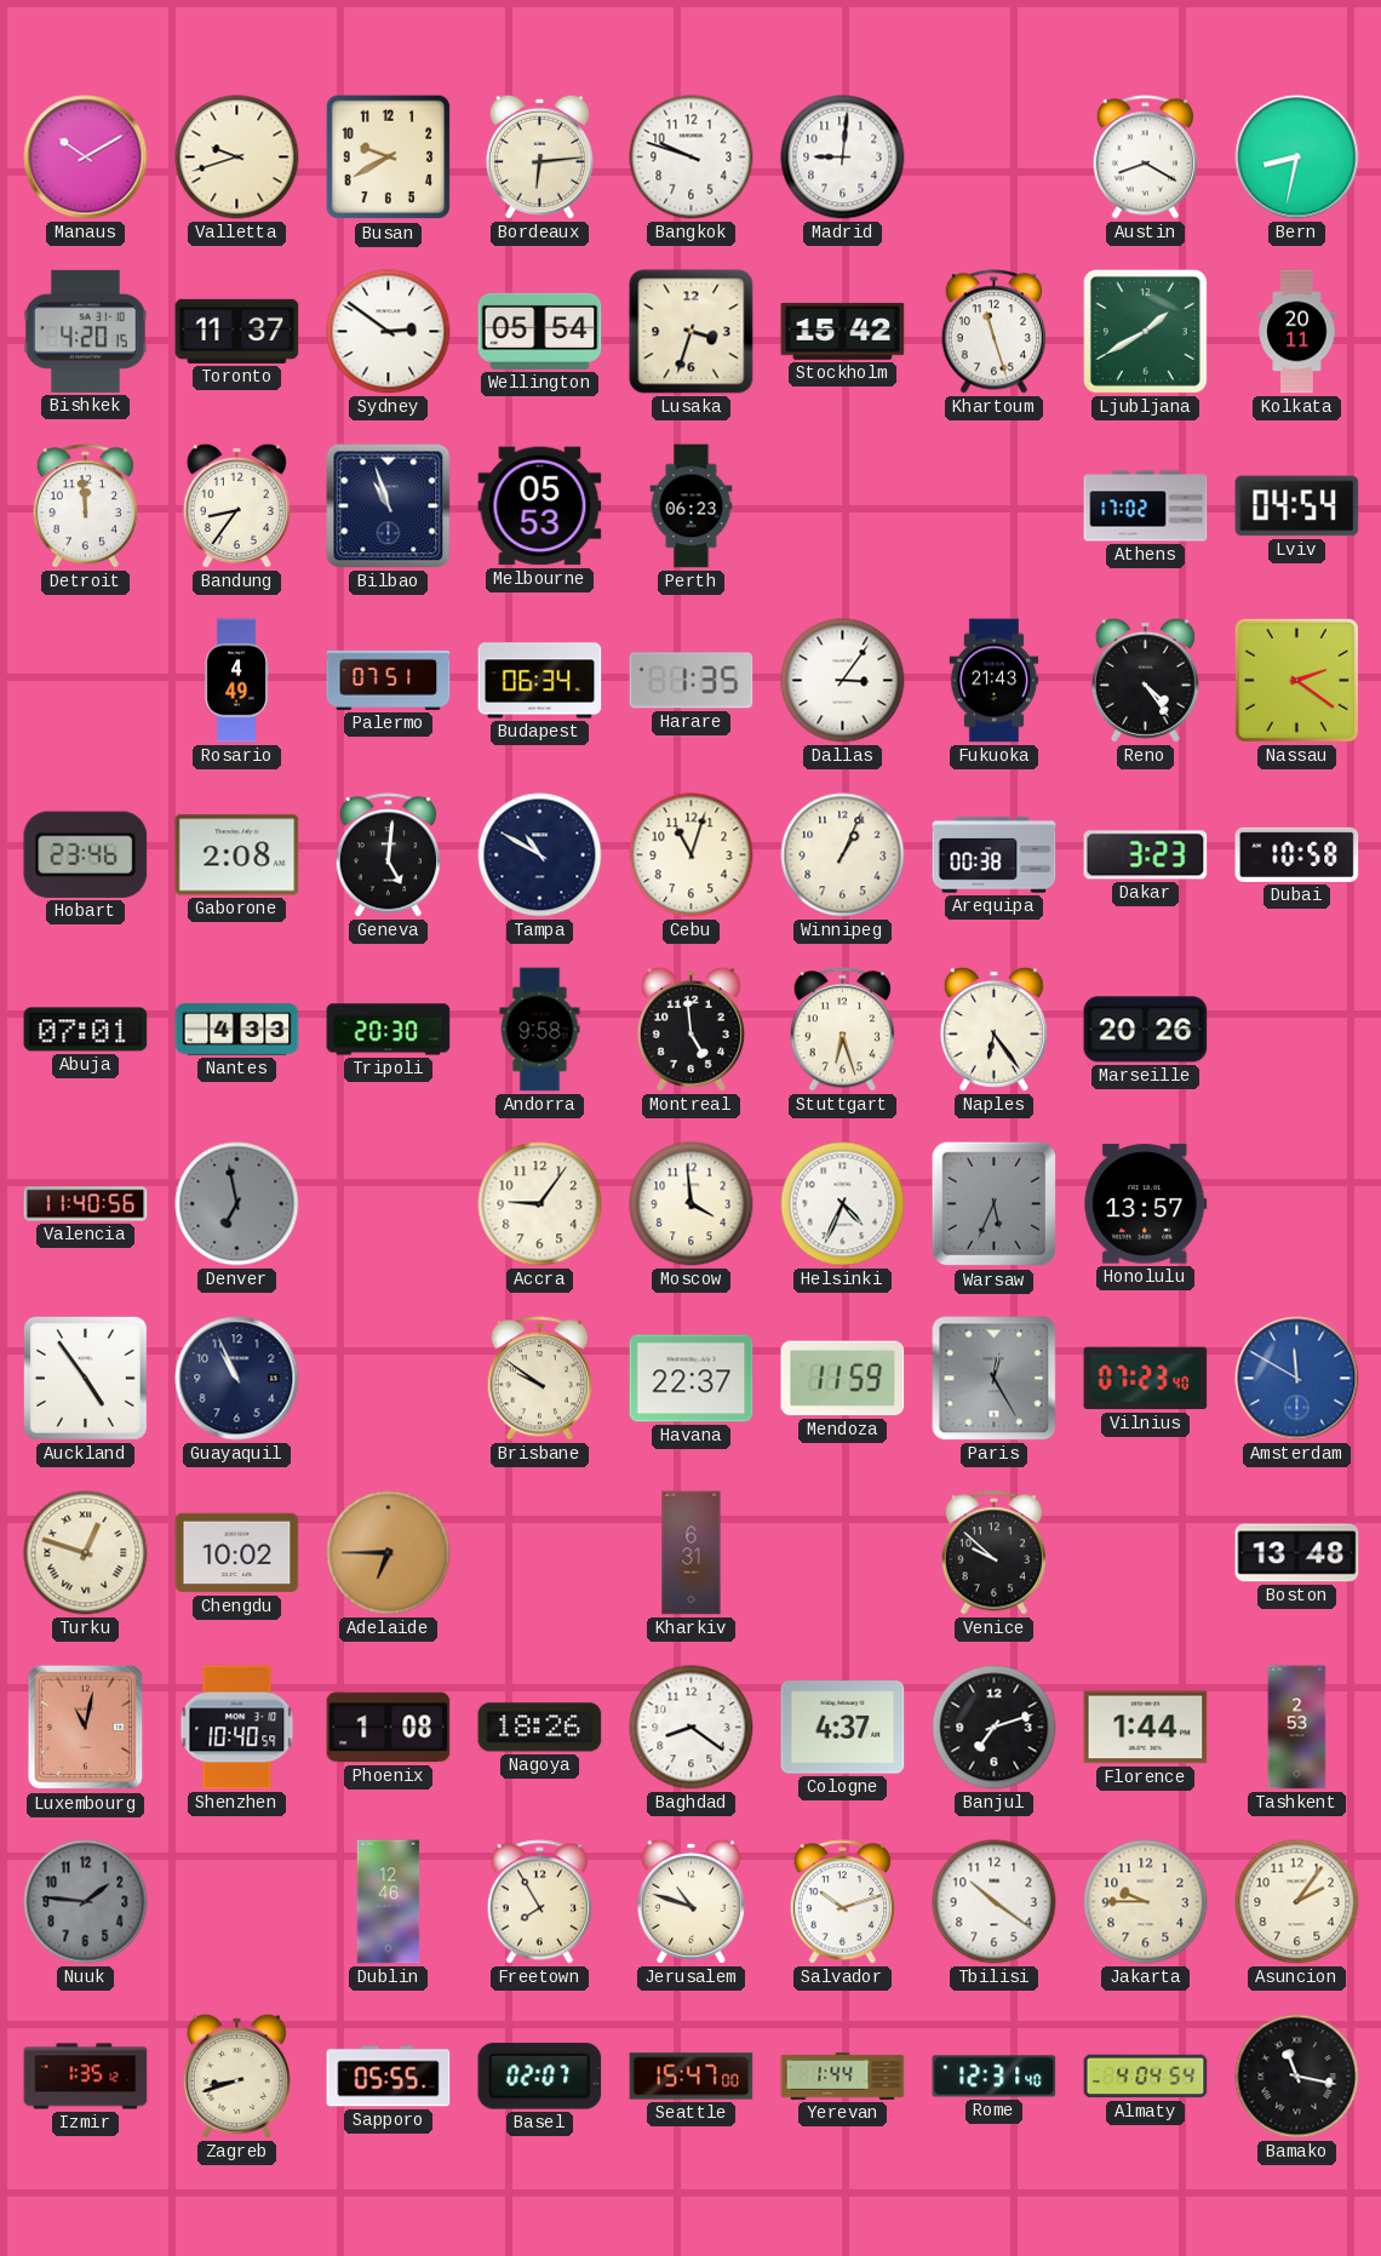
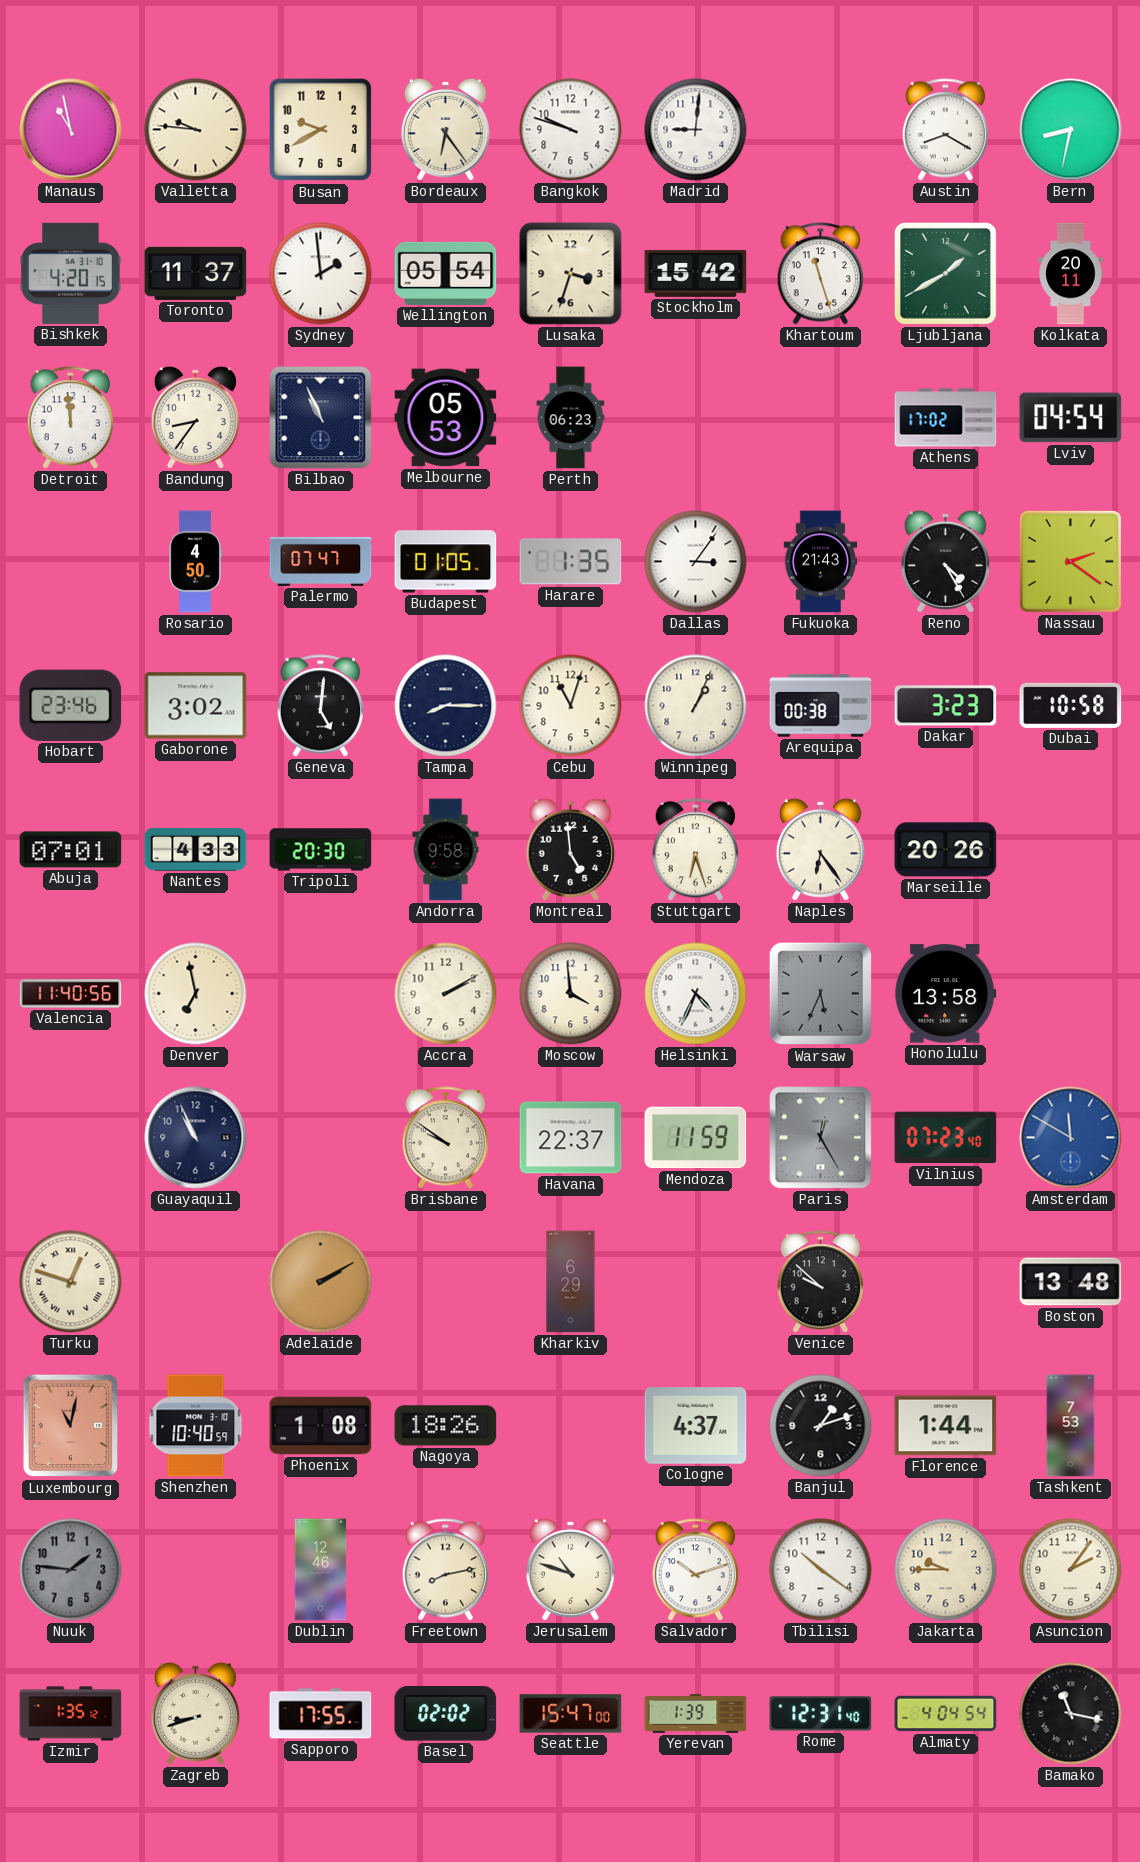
Manaus: 10:10 -> 10:58
Valletta: 9:42 -> 9:46
Bordeaux: 6:14 -> 6:24
Sydney: 2:51 -> 1:59
Bilbao: 10:57 -> 10:56
Rosario: 4:49 -> 4:50
Palermo: 07:51 -> 07:47
Budapest: 06:34 -> 01:05
Reno: 4:24 -> 4:25
Gaborone: 2:08 -> 3:02
Tampa: 10:50 -> 8:15
Denver dial: grey -> cream
Accra: 9:06 -> 2:10
Honolulu: 13:57 -> 13:58
Auckland: 4:54 -> none
Chengdu: 10:02 -> none
Adelaide: 6:45 -> 2:10
Kharkiv: 6:31 -> 6:29
Baghdad: 8:21 -> none
Banjul: 7:12 -> 1:12
Tashkent: 2:53 -> 7:53
Freetown: 7:55 -> 8:13
Sapporo: 05:55 -> 17:55
Basel: 02:07 -> 02:02
Yerevan: 1:44 -> 1:39
